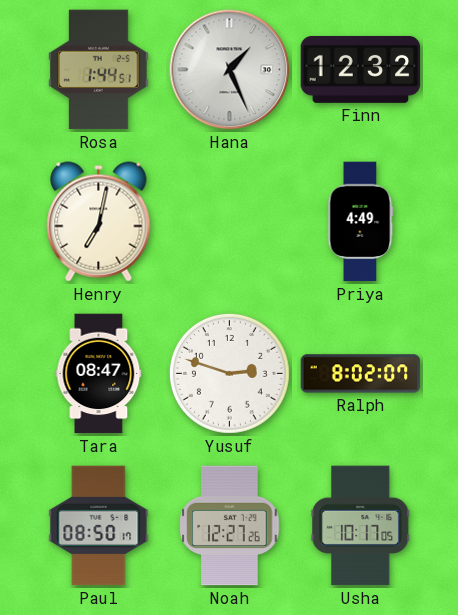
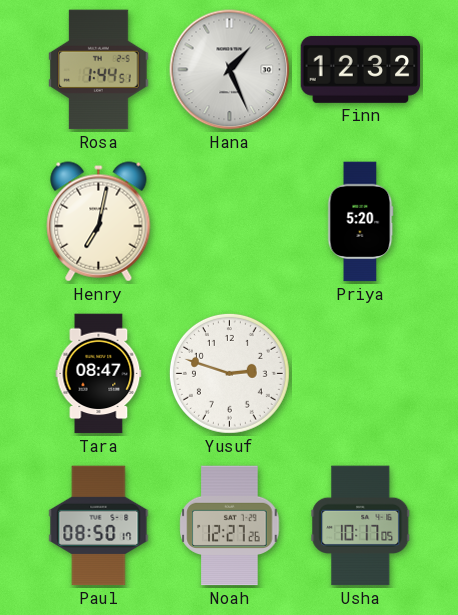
Priya: 4:49 -> 5:20
Ralph: 8:02 -> none
